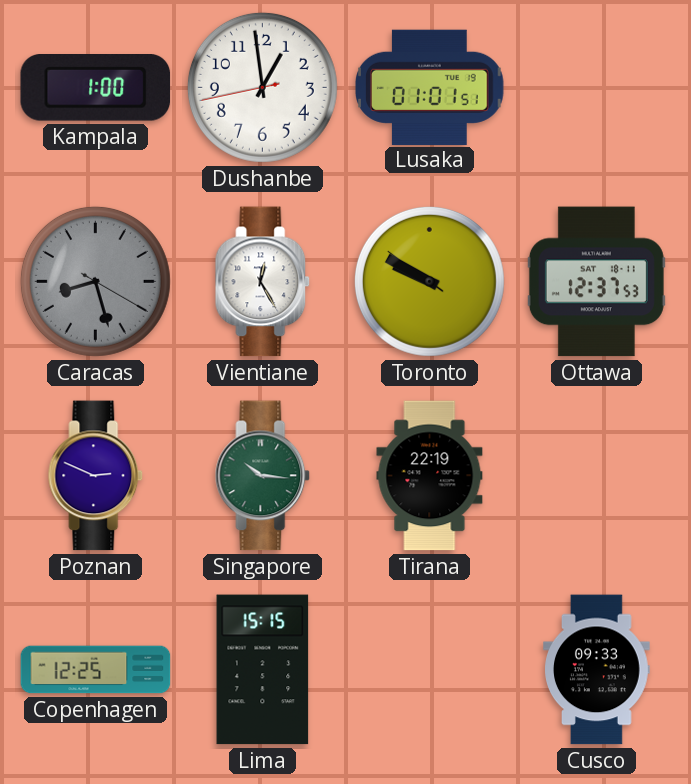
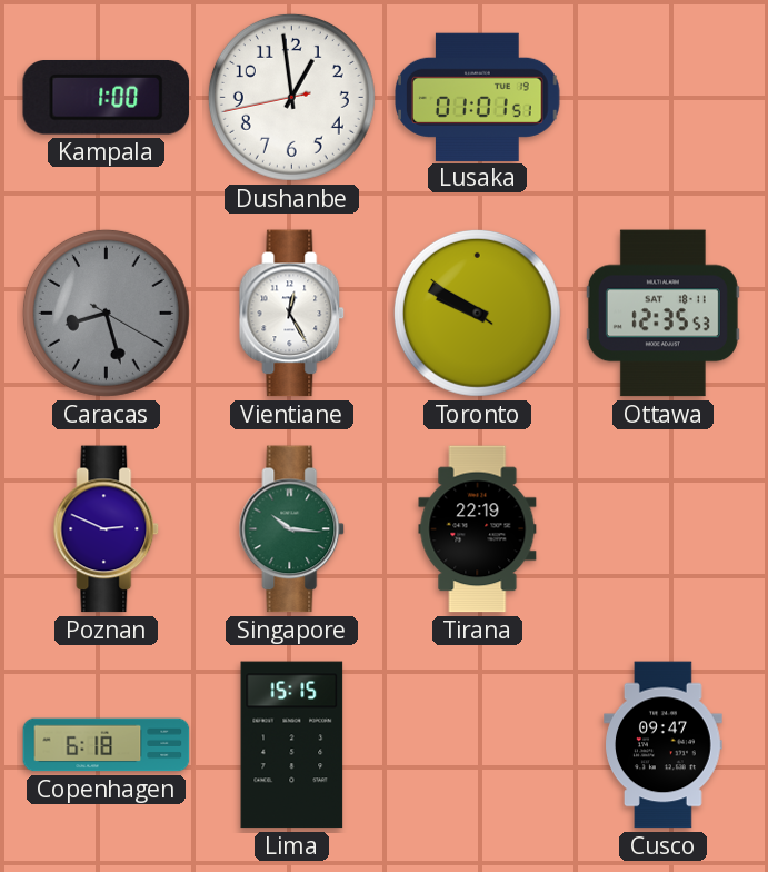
Ottawa: 12:37 -> 12:35
Copenhagen: 12:25 -> 6:18
Cusco: 09:33 -> 09:47
